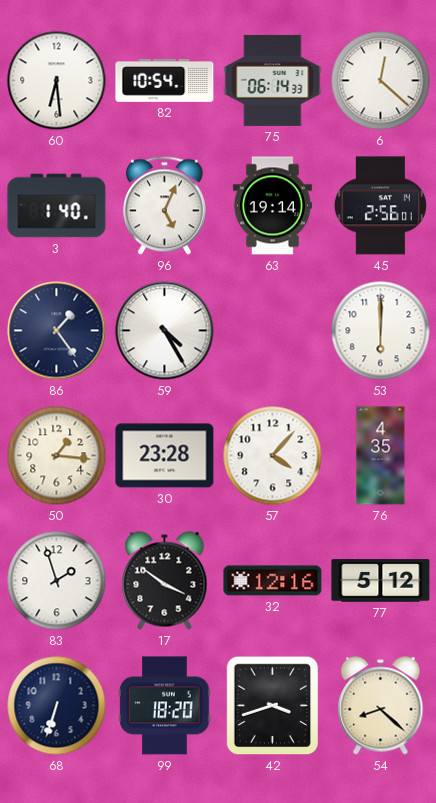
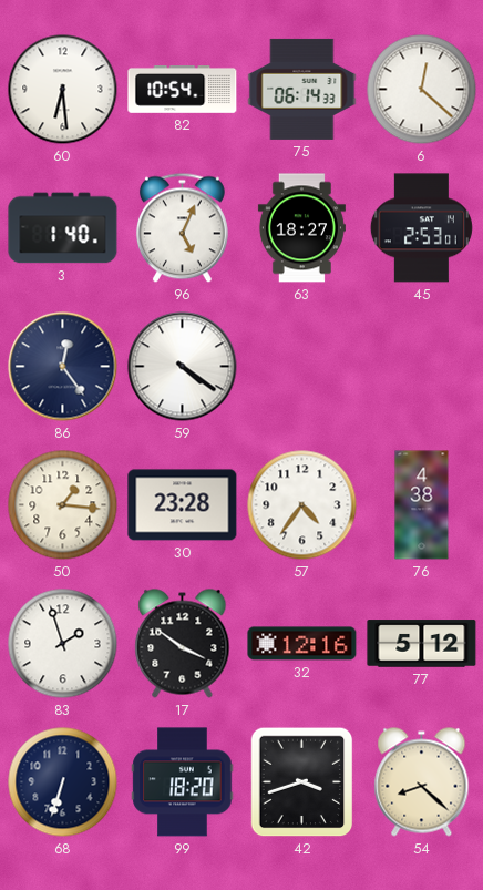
63: 19:14 -> 18:27
45: 2:56 -> 2:53
86: 1:24 -> 12:24
59: 4:25 -> 4:21
53: 6:00 -> none
57: 4:07 -> 4:36
76: 4:35 -> 4:38
